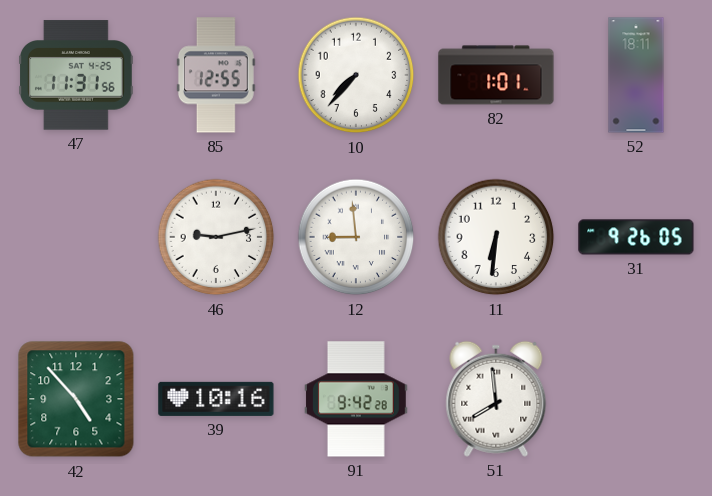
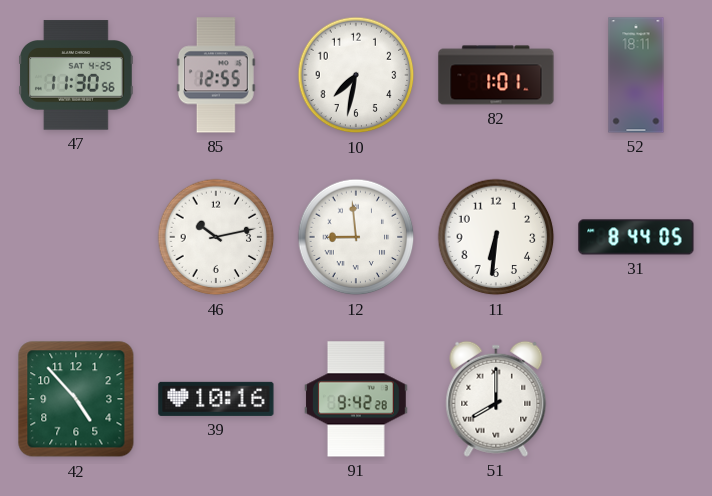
47: 11:31 -> 11:30
10: 7:37 -> 7:32
46: 9:13 -> 10:13
31: 9:26 -> 8:44
51: 7:59 -> 8:00
